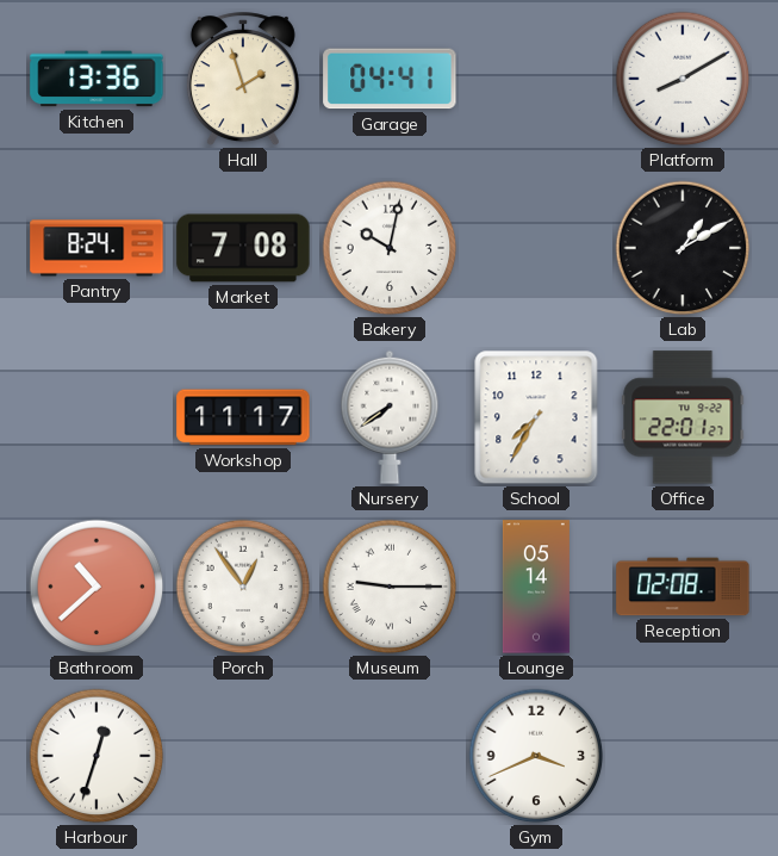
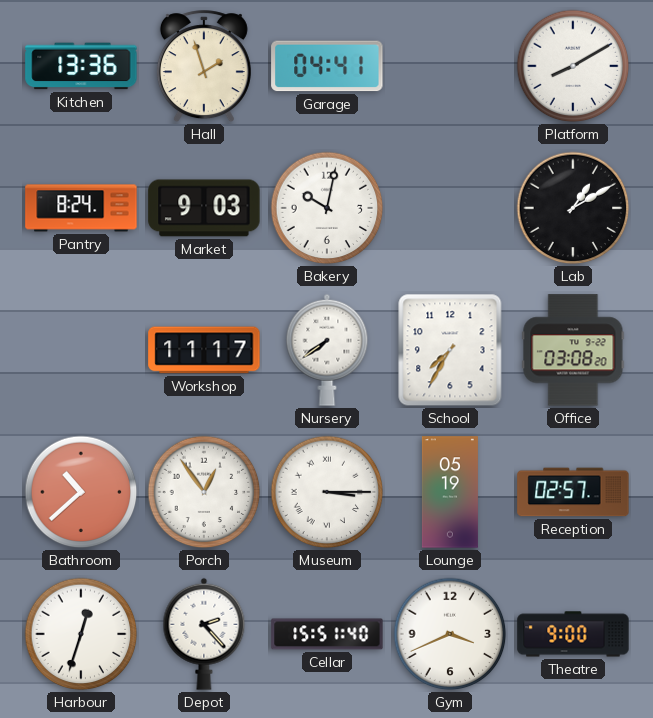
Market: 7:08 -> 9:03
Office: 22:01 -> 03:08
Museum: 9:15 -> 3:15
Lounge: 05:14 -> 05:19
Reception: 02:08 -> 02:57
Depot: none -> 2:23
Cellar: none -> 15:51
Theatre: none -> 9:00
